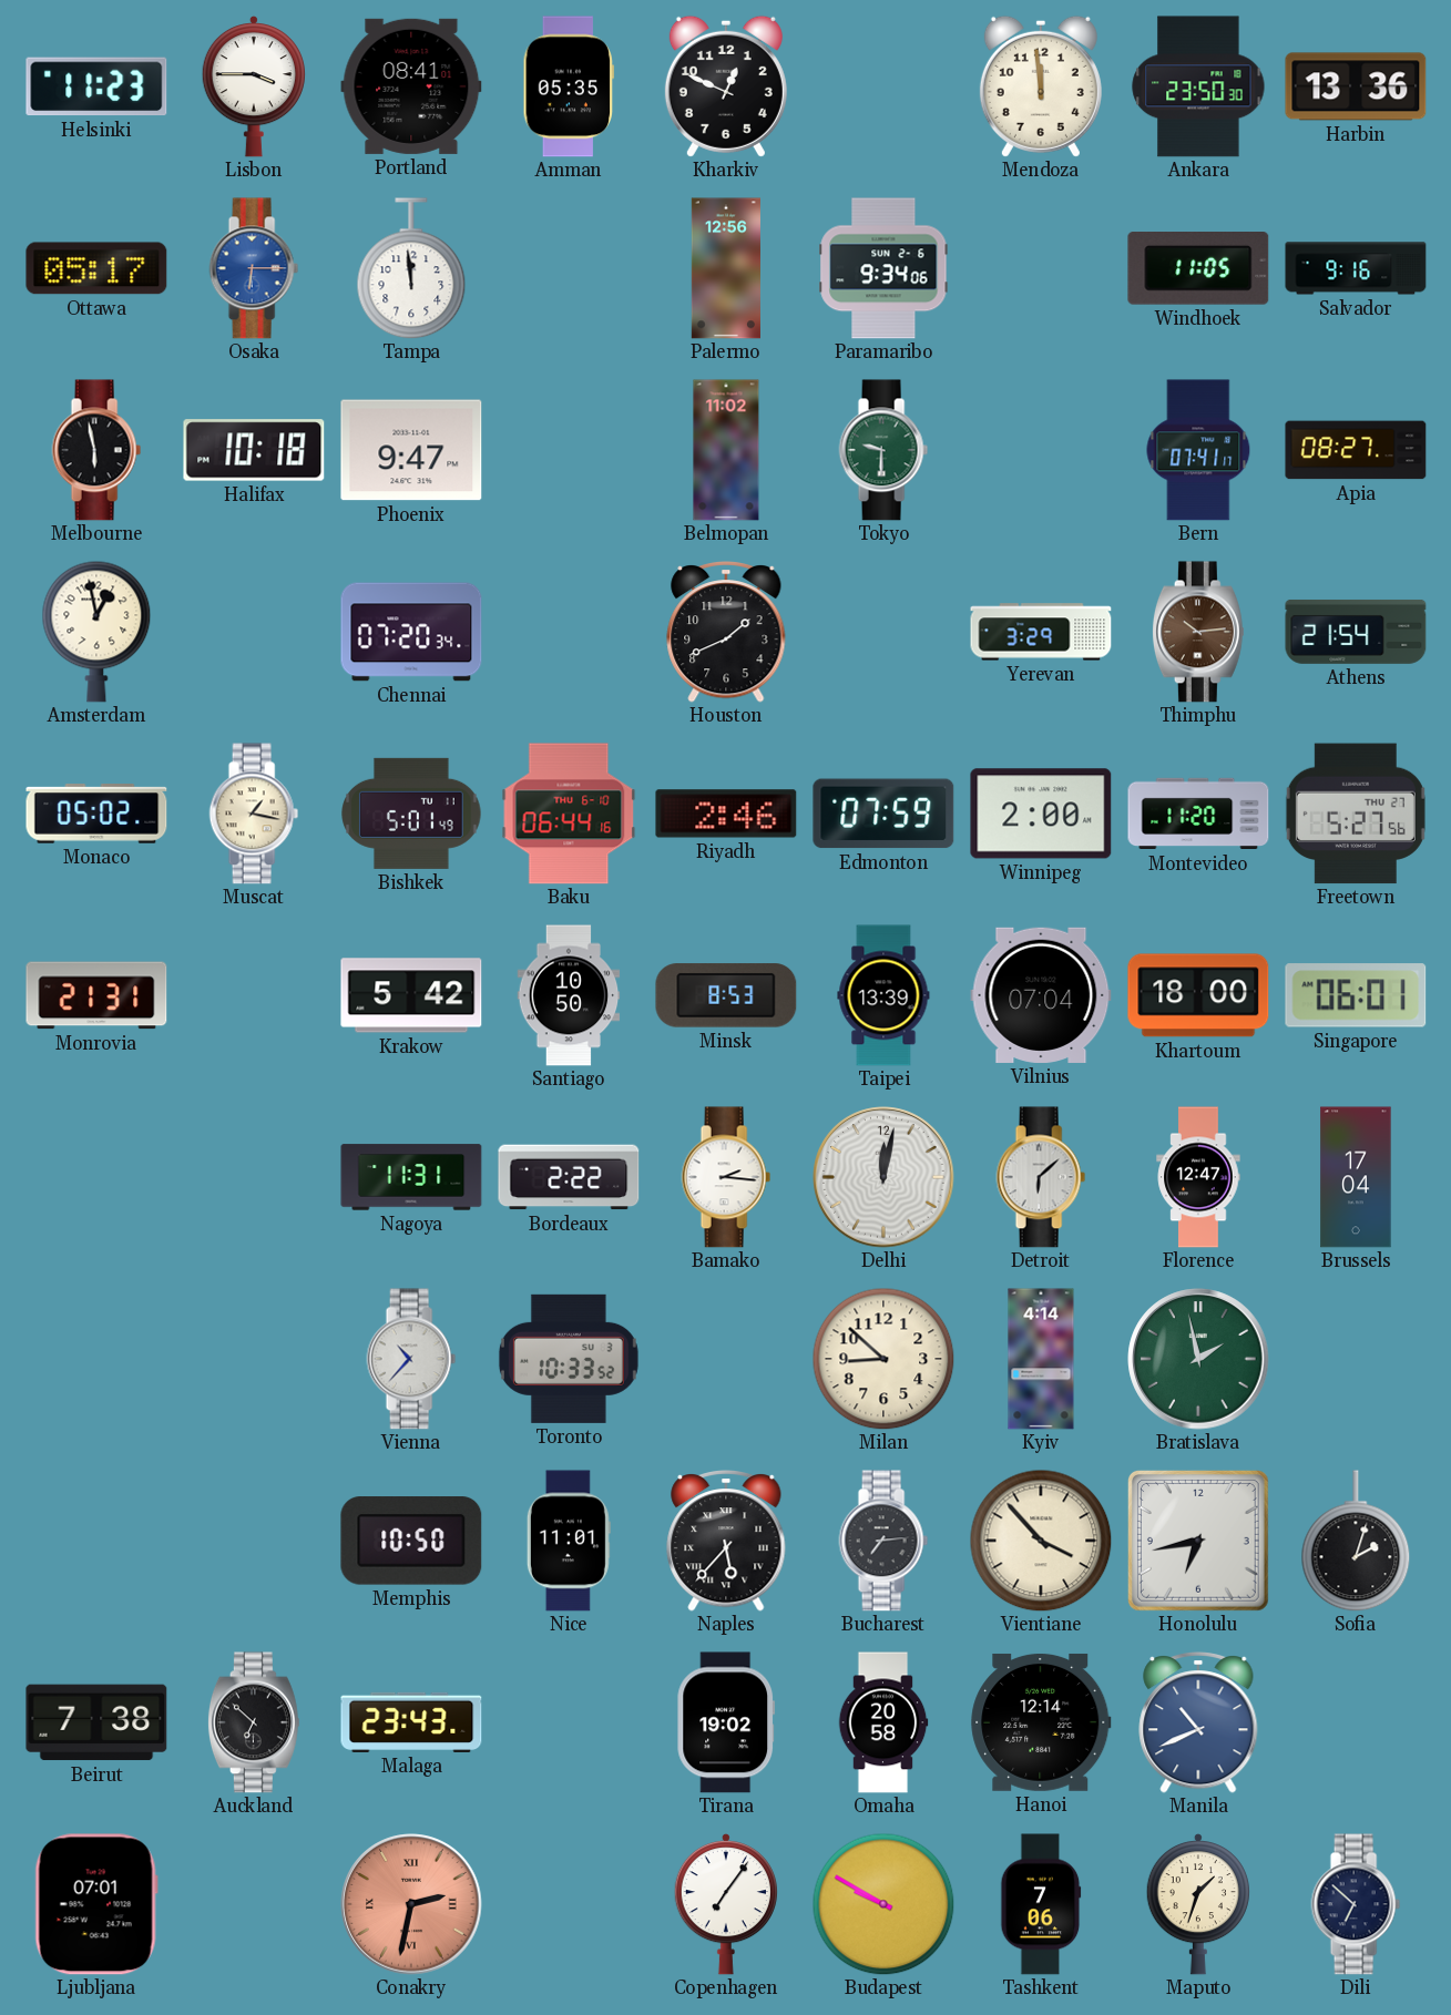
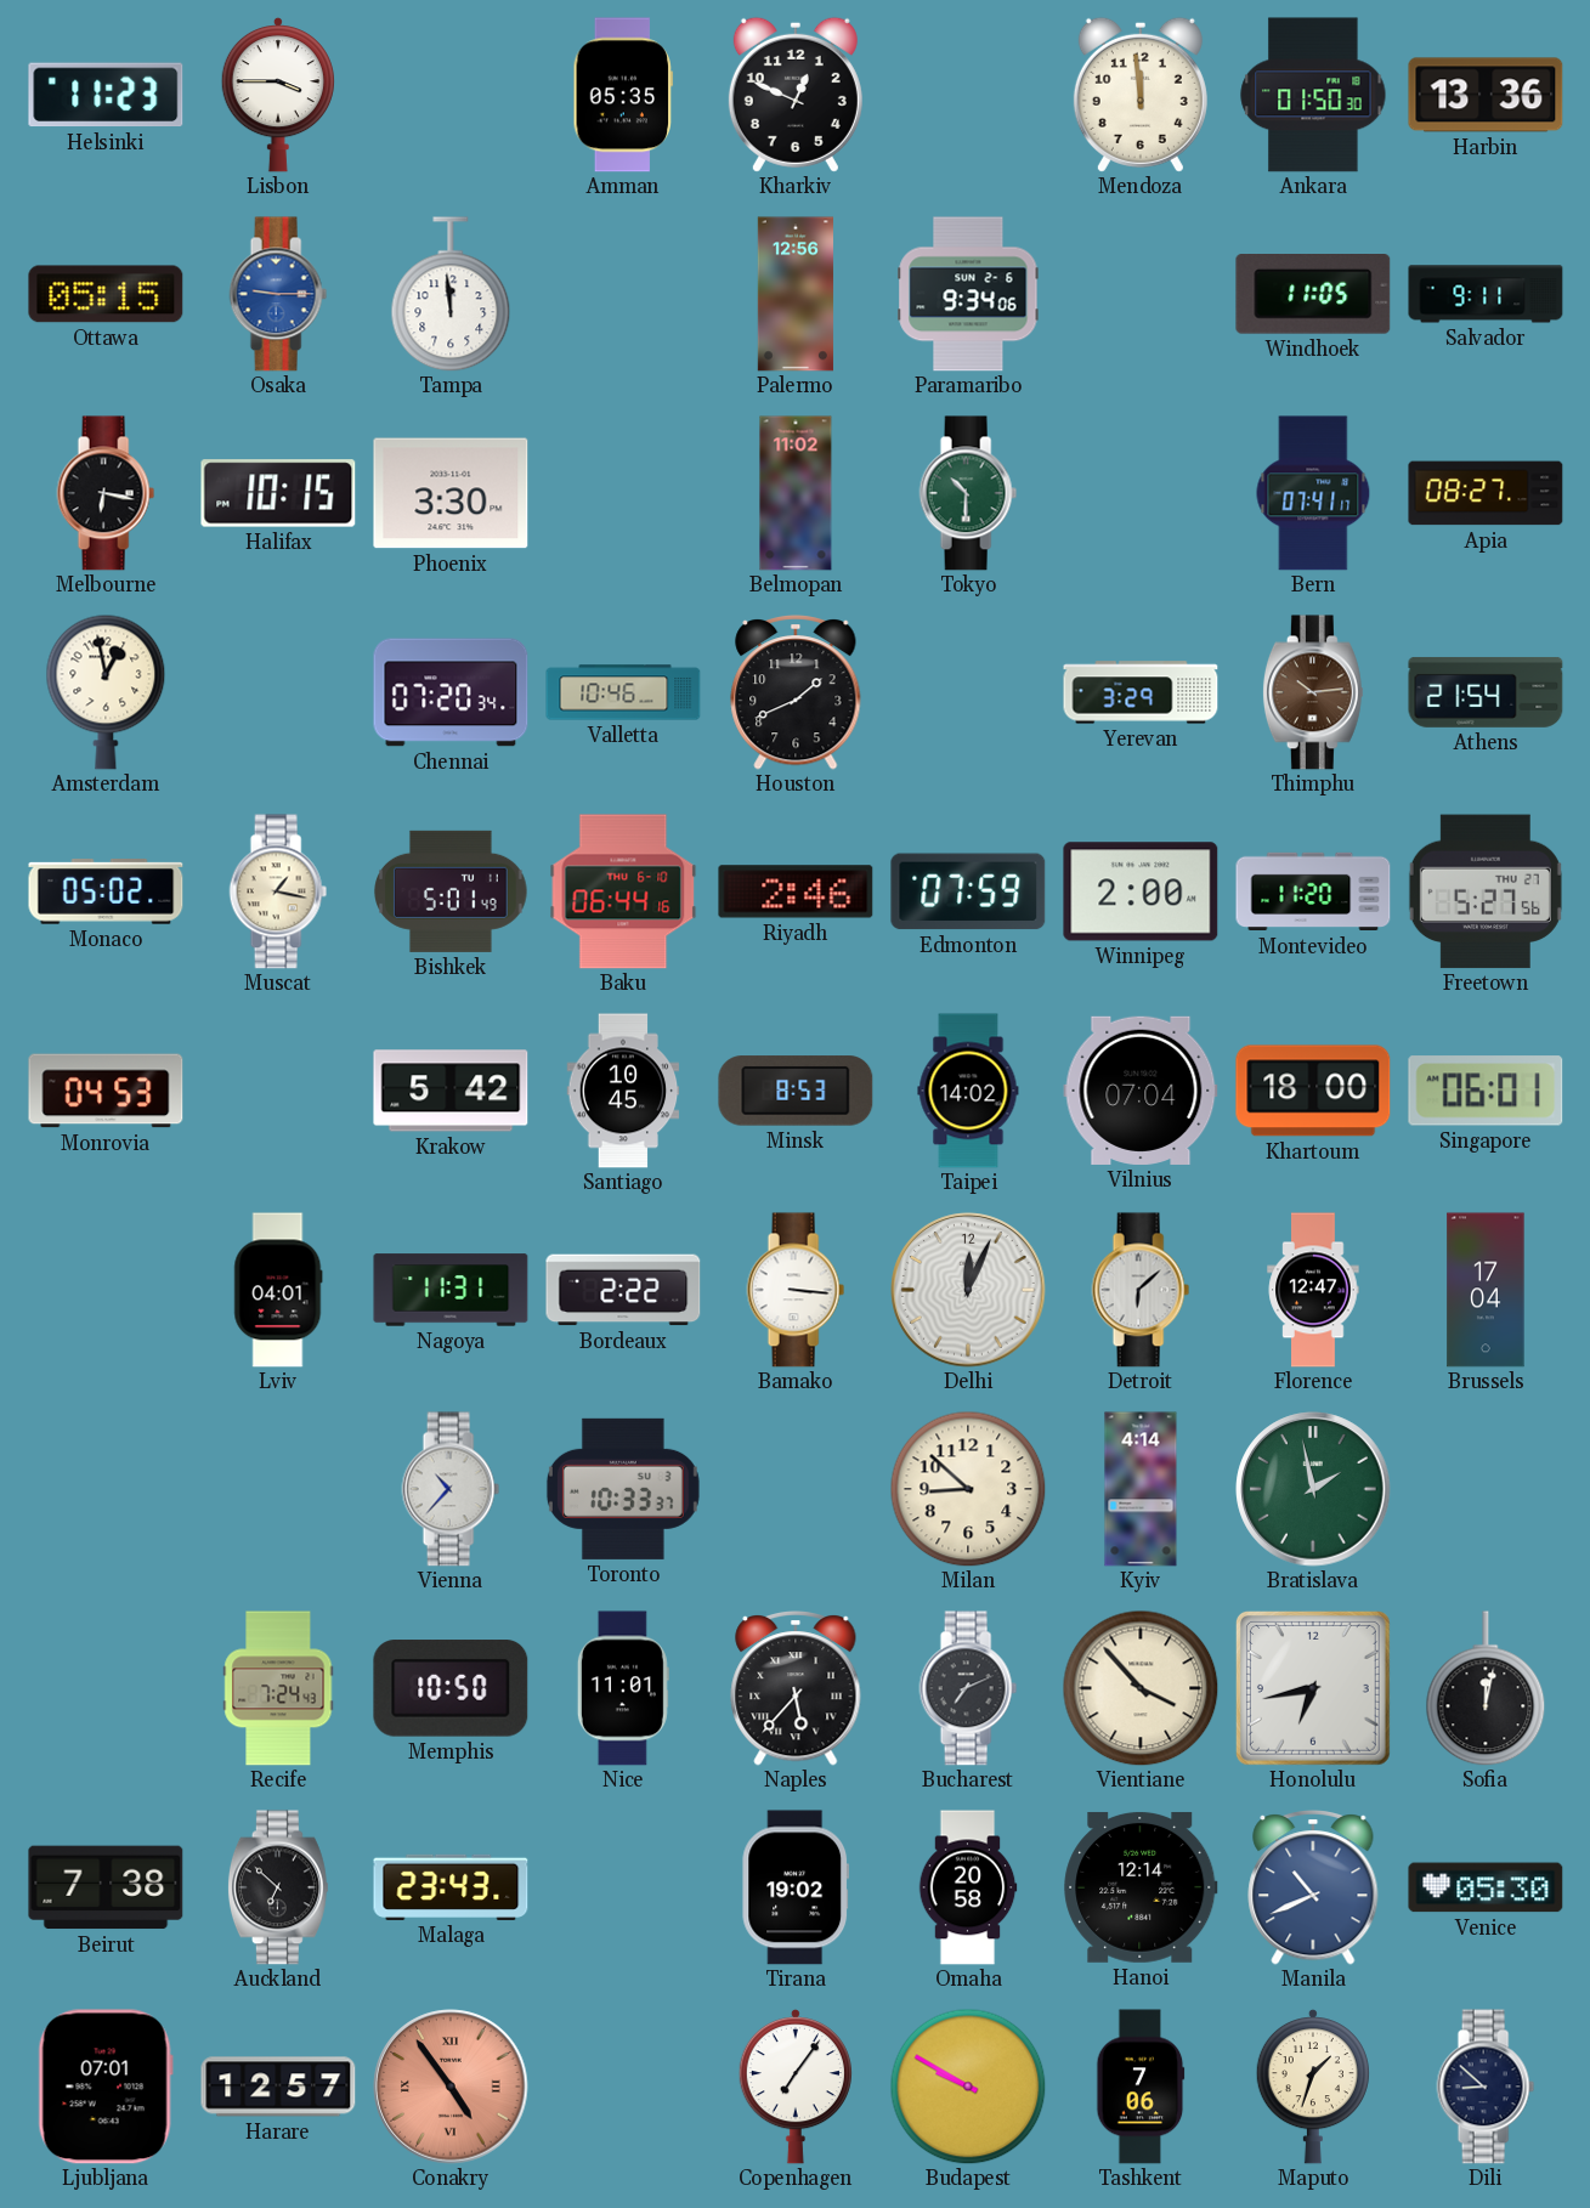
Portland: 08:41 -> none
Ankara: 23:50 -> 01:50
Ottawa: 05:17 -> 05:15
Osaka: 6:15 -> 9:15
Salvador: 9:16 -> 9:11
Melbourne: 5:58 -> 6:17
Halifax: 10:18 -> 10:15
Phoenix: 9:47 -> 3:30
Tokyo: 9:30 -> 10:30
Valletta: none -> 10:46
Monrovia: 21:31 -> 04:53
Santiago: 10:50 -> 10:45
Taipei: 13:39 -> 14:02
Lviv: none -> 04:01
Bamako: 2:16 -> 3:16
Delhi: 12:02 -> 12:04
Toronto: 10:33:52 -> 10:33:37
Recife: none -> 7:24
Bucharest: 7:14 -> 7:11
Sofia: 2:03 -> 12:02
Venice: none -> 05:30
Harare: none -> 12:57
Conakry: 2:32 -> 4:54
Dili: 6:52 -> 8:52
